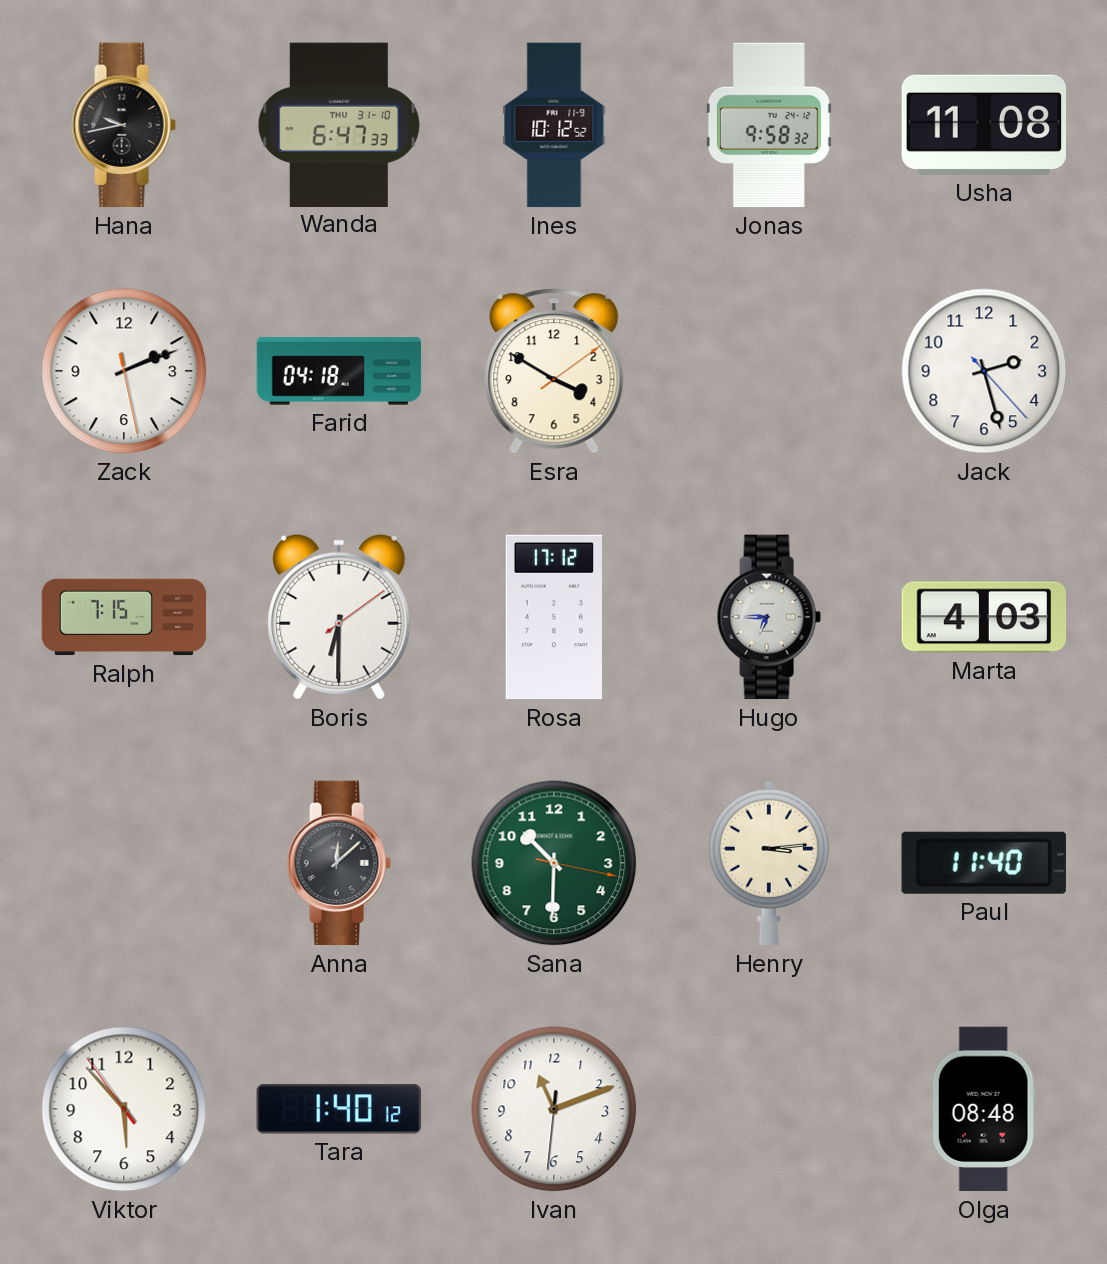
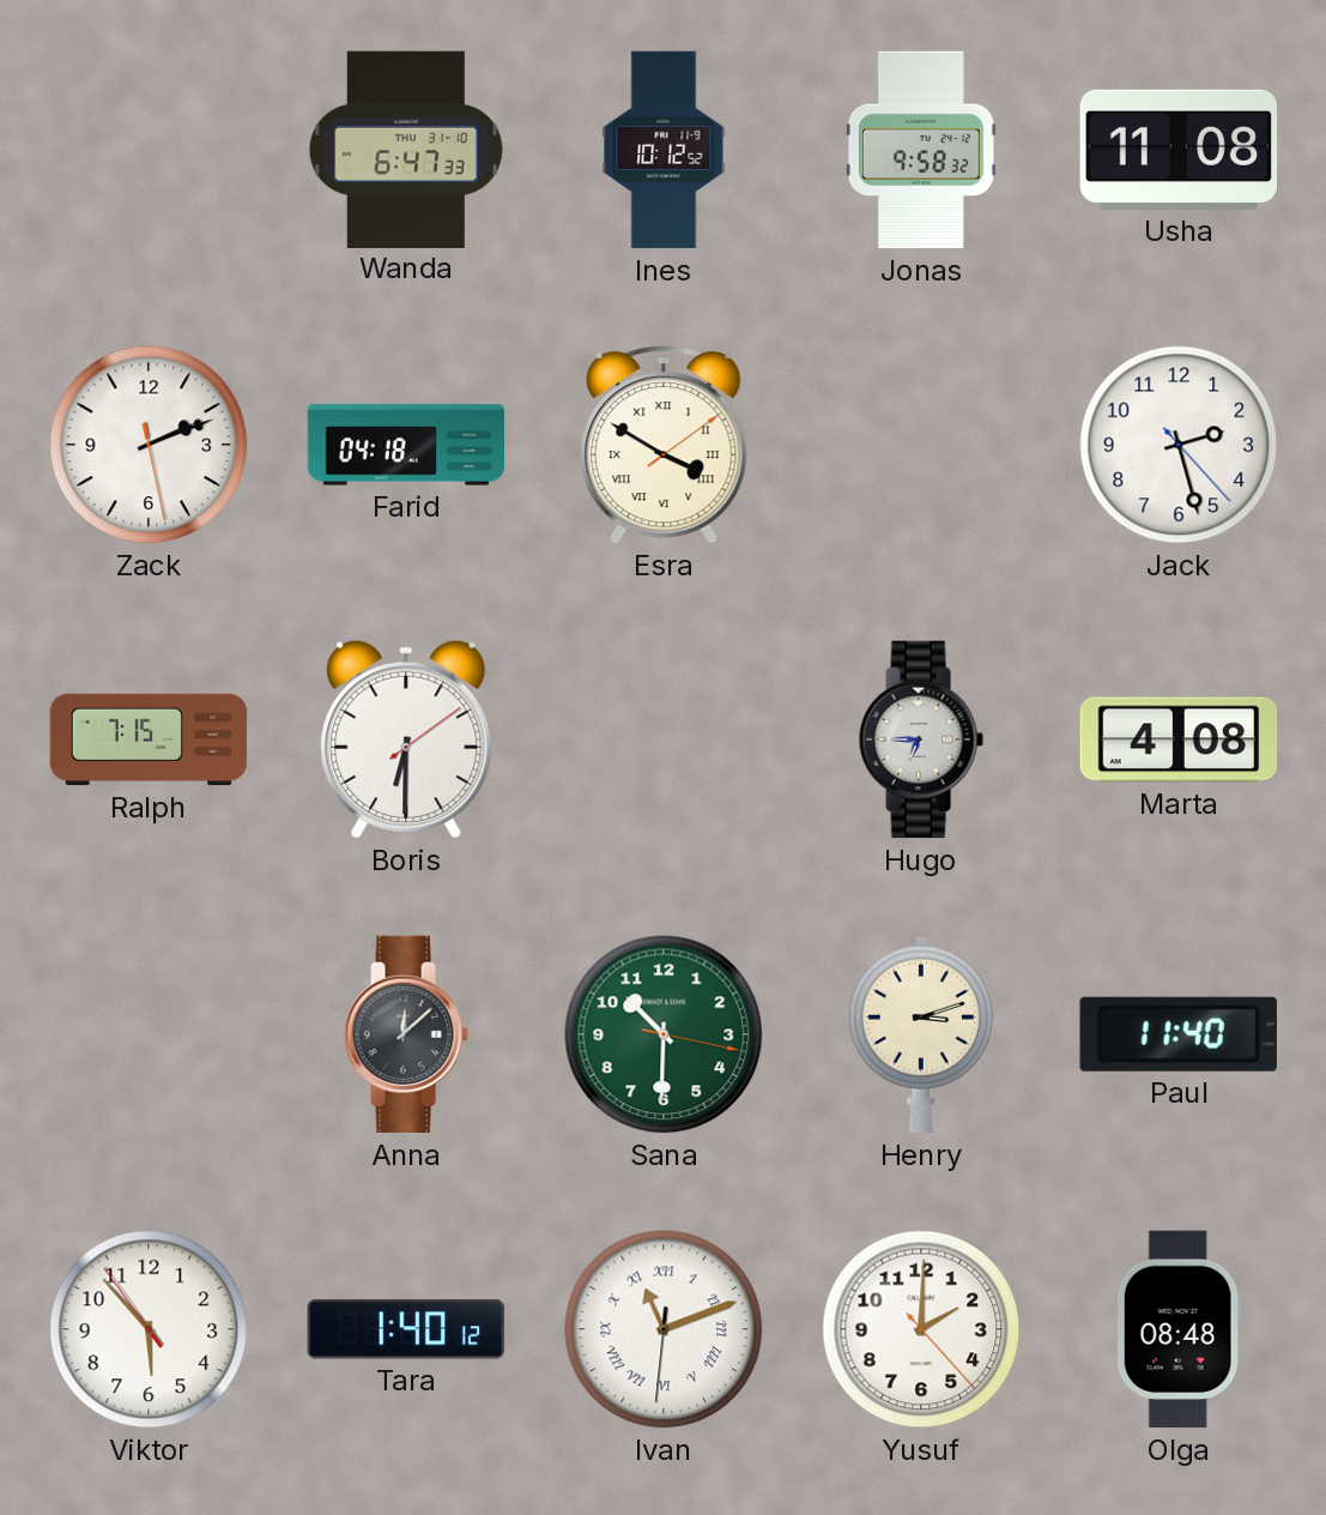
Hana: 9:43 -> none
Esra numerals: Arabic -> Roman
Rosa: 17:12 -> none
Marta: 4:03 -> 4:08
Henry: 3:14 -> 3:12
Ivan numerals: Arabic -> Roman
Yusuf: none -> 2:00
